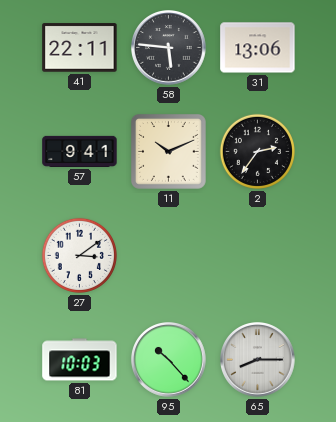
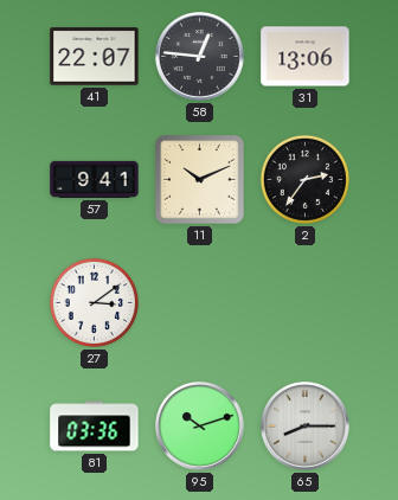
41: 22:11 -> 22:07
58: 5:46 -> 12:46
81: 10:03 -> 03:36
95: 10:23 -> 10:12
